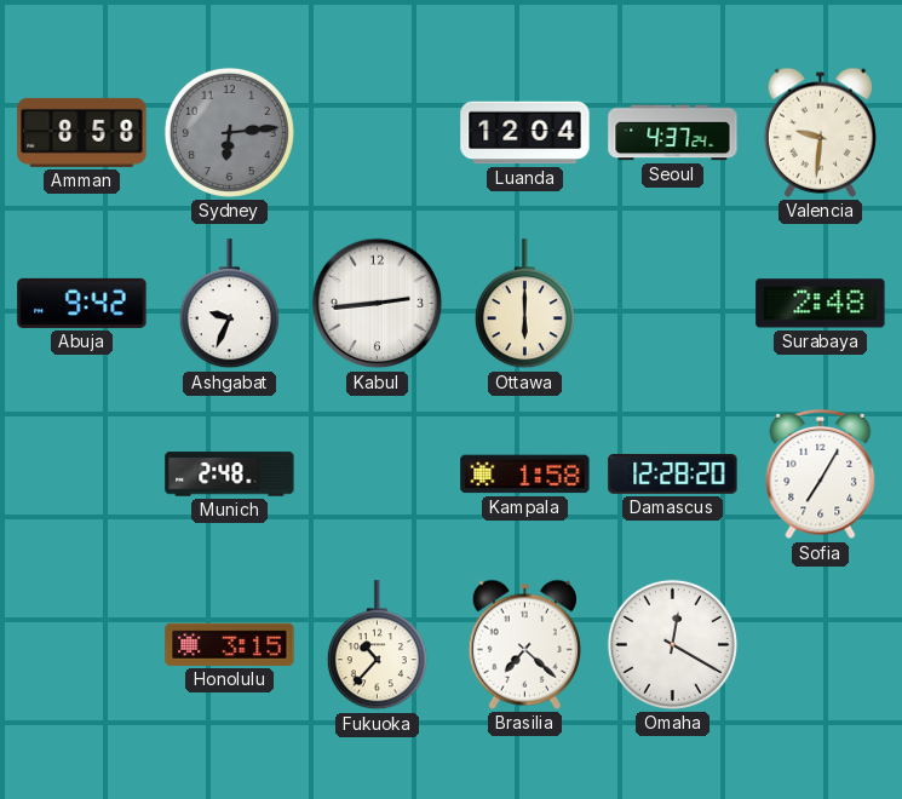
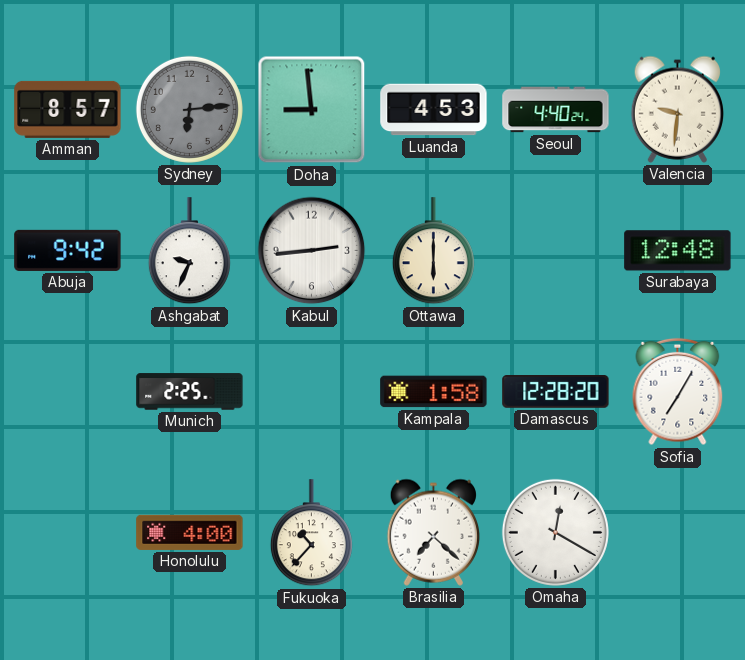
Amman: 8:58 -> 8:57
Doha: none -> 8:59
Luanda: 12:04 -> 4:53
Seoul: 4:37 -> 4:40
Surabaya: 2:48 -> 12:48
Munich: 2:48 -> 2:25
Honolulu: 3:15 -> 4:00
